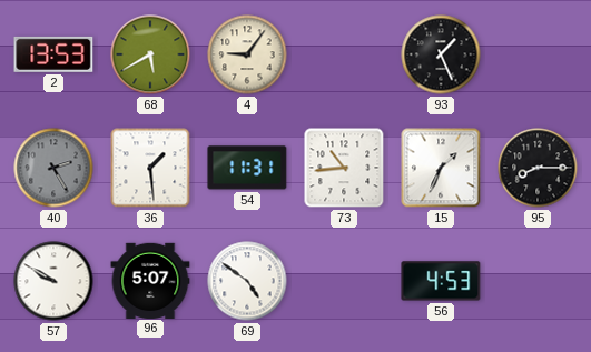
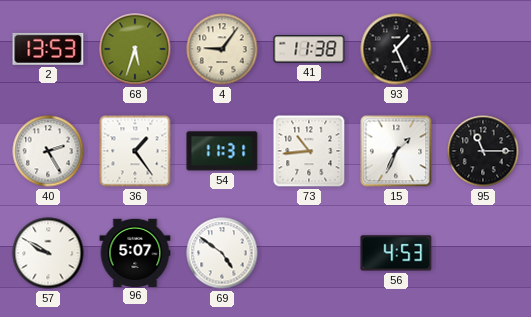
68: 5:40 -> 5:33
41: none -> 11:38
40 dial: grey -> white
36: 1:29 -> 1:24
95: 8:15 -> 11:15
